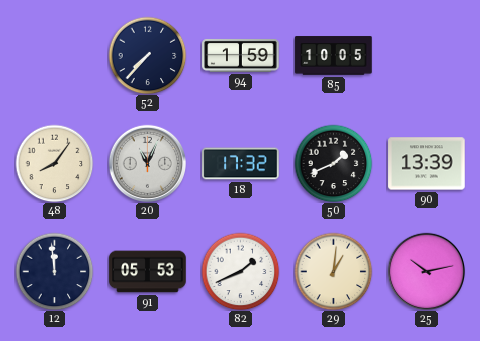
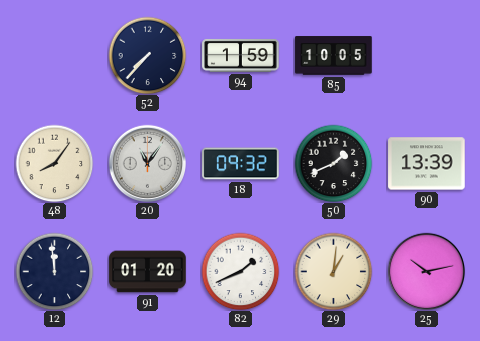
20: 11:04 -> 11:06
18: 17:32 -> 09:32
91: 05:53 -> 01:20
